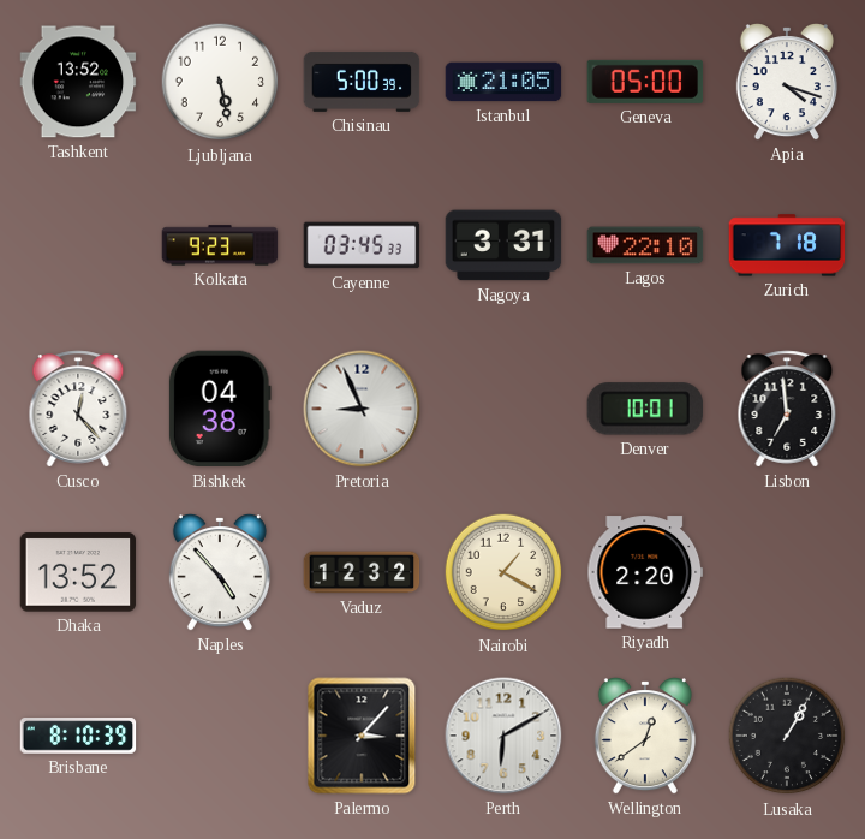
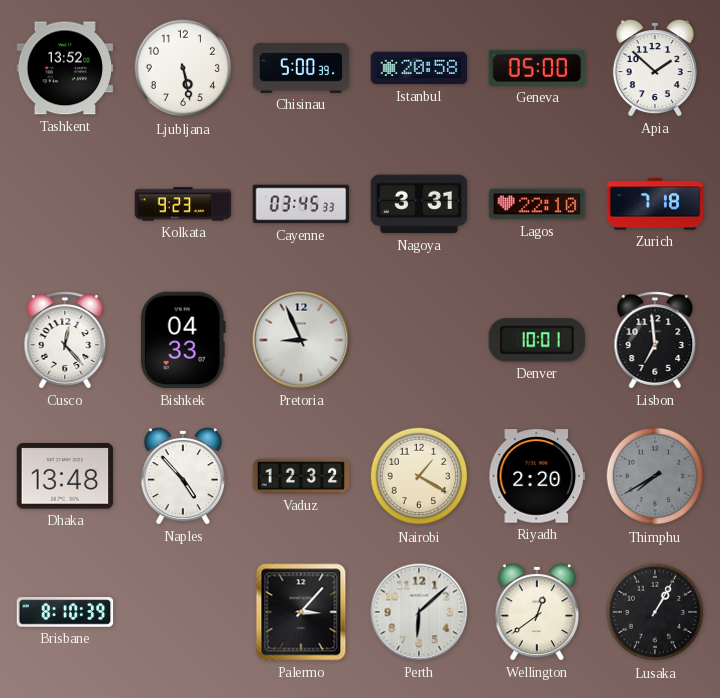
Istanbul: 21:05 -> 20:58
Apia: 4:18 -> 1:52
Bishkek: 04:38 -> 04:33
Dhaka: 13:52 -> 13:48
Thimphu: none -> 7:40
Perth: 6:10 -> 6:08
